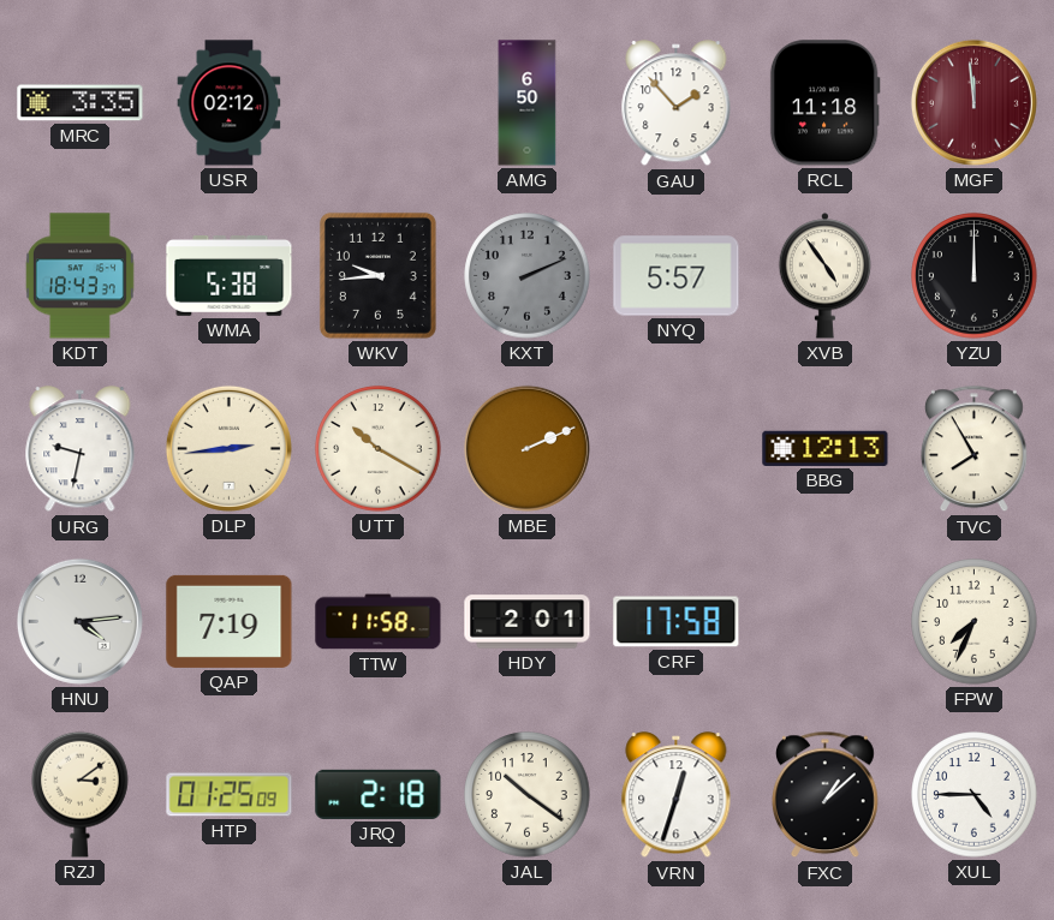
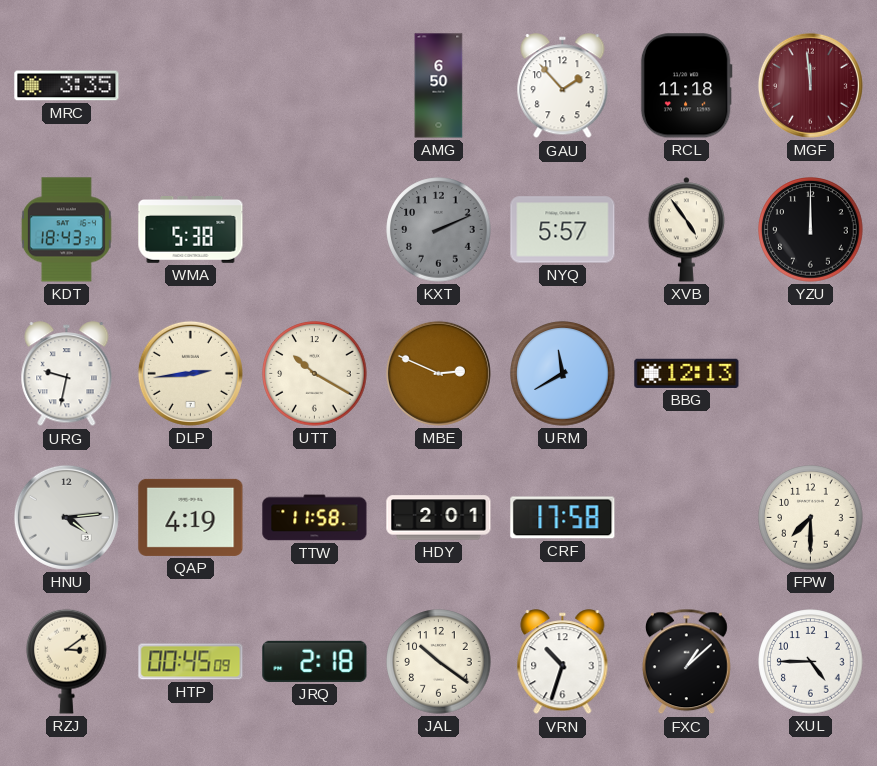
USR: 02:12 -> none
WKV: 9:44 -> none
MBE: 2:11 -> 2:49
URM: none -> 11:40
TVC: 7:55 -> none
QAP: 7:19 -> 4:19
FPW: 7:34 -> 7:30
HTP: 01:25 -> 00:45
VRN: 12:33 -> 10:33
